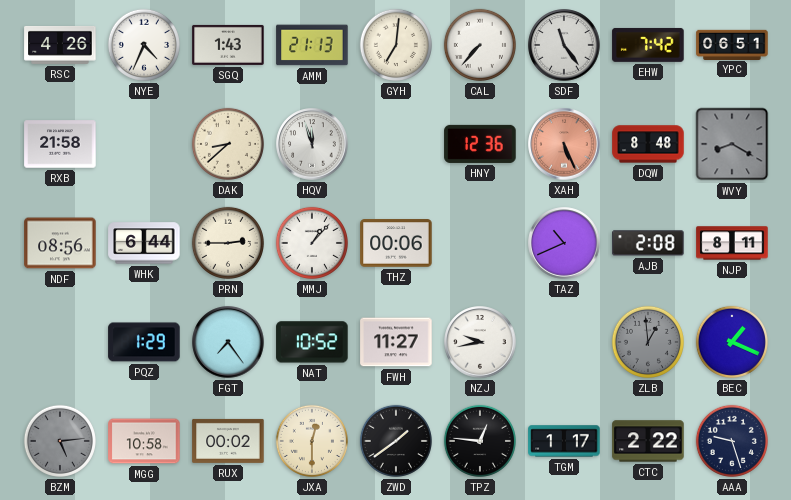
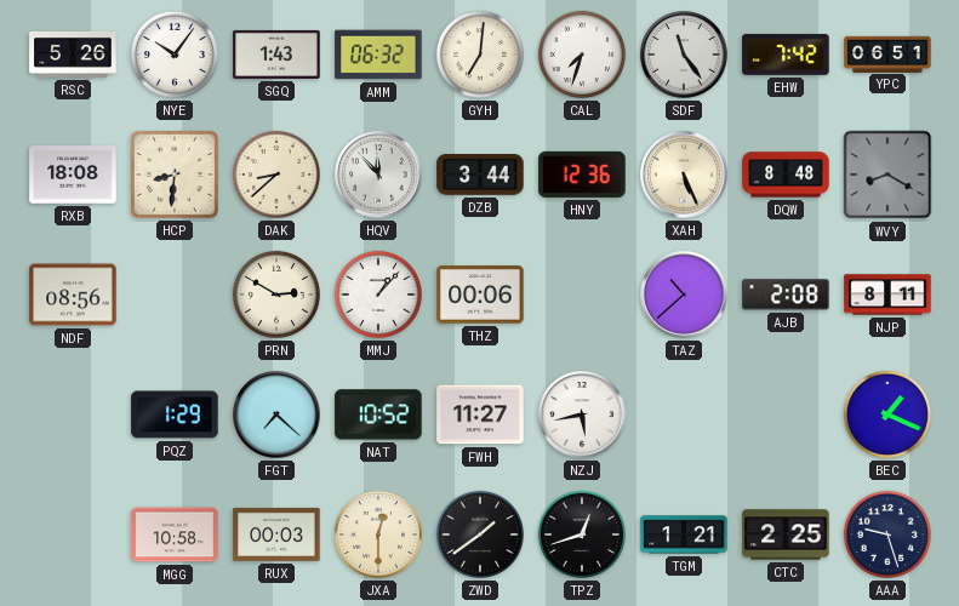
RSC: 4:26 -> 5:26
NYE: 4:34 -> 10:06
AMM: 21:13 -> 06:32
CAL: 7:37 -> 7:33
RXB: 21:58 -> 18:08
HCP: none -> 8:31
HQV: 11:57 -> 11:53
DZB: none -> 3:44
XAH dial: salmon -> cream
WHK: 6:44 -> none
PRN: 2:45 -> 2:50
TAZ: 10:41 -> 10:38
FGT: 7:24 -> 7:22
NZJ: 9:43 -> 5:43
ZLB: 12:59 -> none
BZM: 5:14 -> none
RUX: 00:02 -> 00:03
TPZ: 12:46 -> 12:42
TGM: 1:17 -> 1:21
CTC: 2:22 -> 2:25
